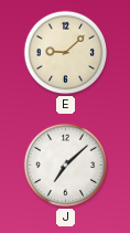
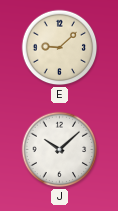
J: 7:08 -> 10:08
